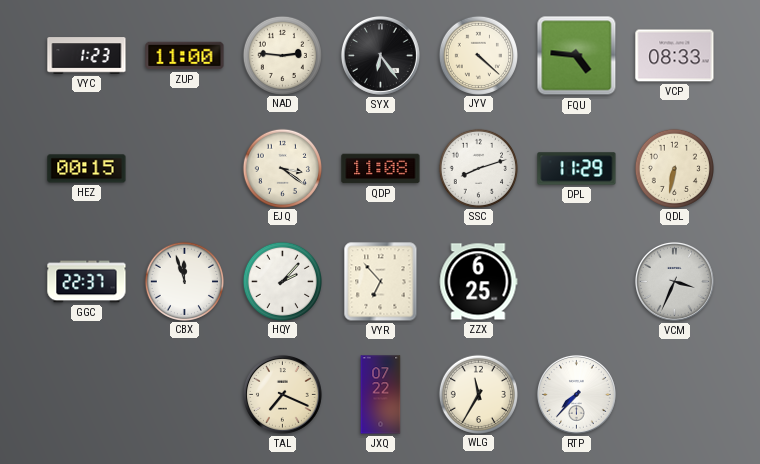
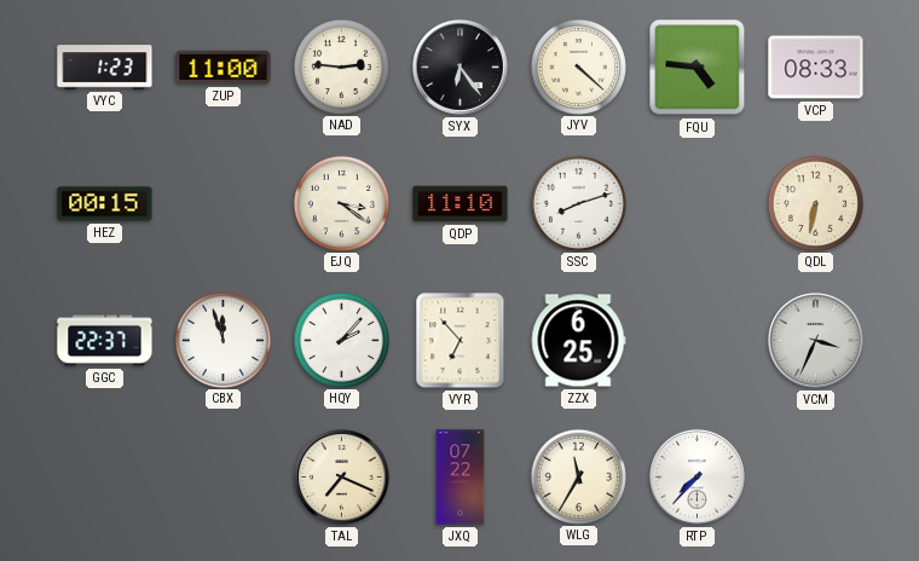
QDP: 11:08 -> 11:10
DPL: 11:29 -> none
